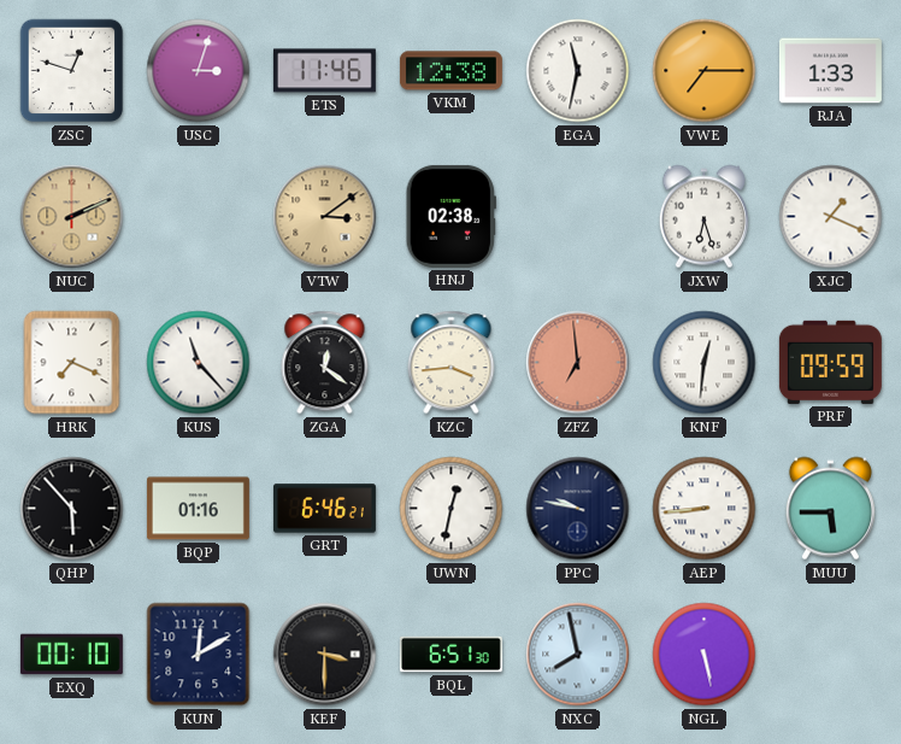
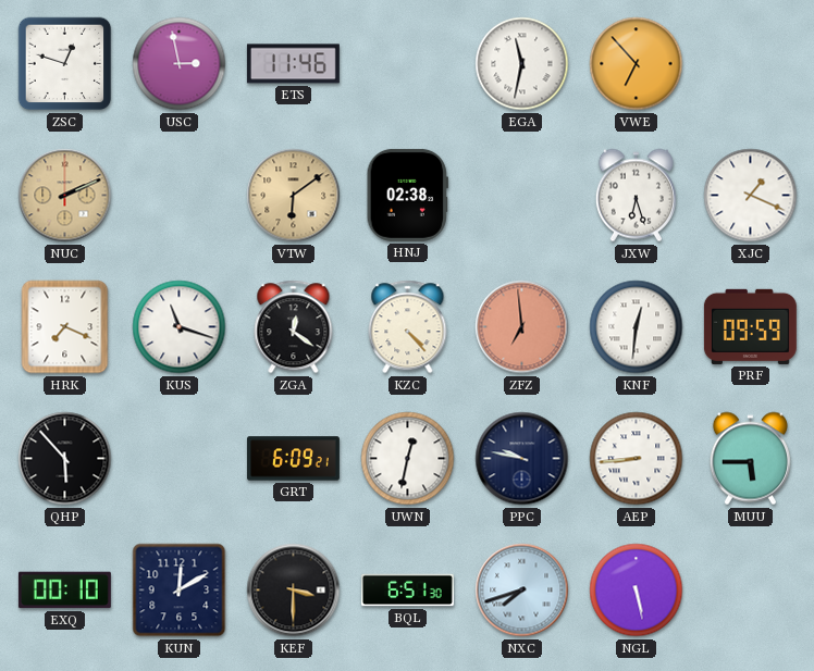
USC: 3:03 -> 2:58
VKM: 12:38 -> none
VWE: 7:15 -> 6:53
RJA: 1:33 -> none
VTW: 3:09 -> 6:09
KUS: 11:23 -> 11:18
KZC: 3:44 -> 4:23
BQP: 01:16 -> none
GRT: 6:46 -> 6:09
NXC: 7:58 -> 7:42
